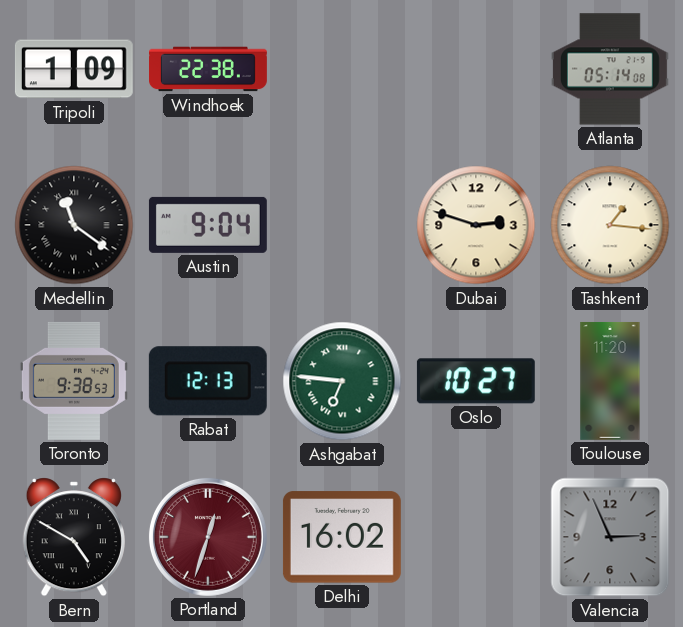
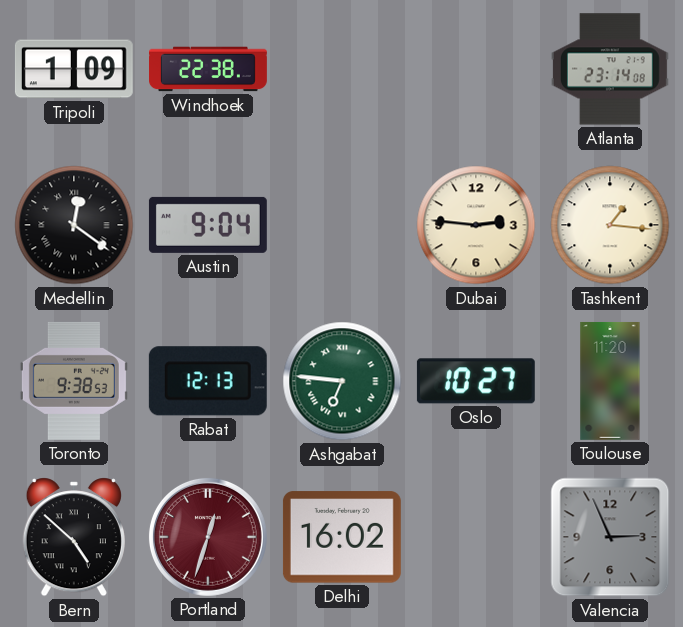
Atlanta: 05:14 -> 23:14
Medellin: 11:21 -> 12:21
Dubai: 2:48 -> 2:46
Bern: 4:50 -> 4:52
